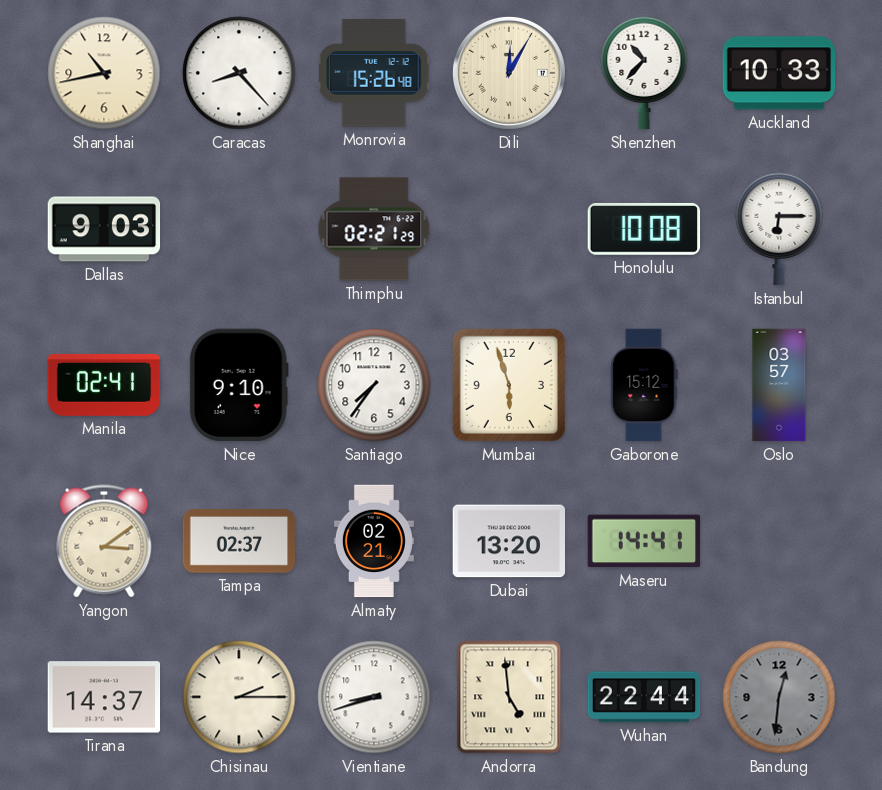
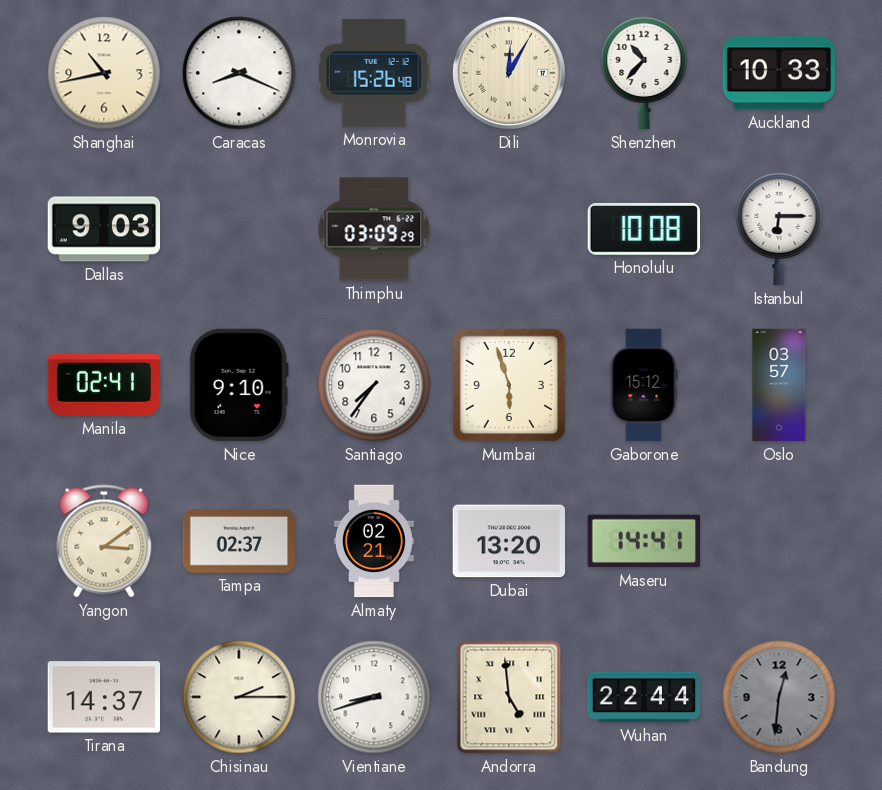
Caracas: 8:23 -> 8:19
Thimphu: 02:21 -> 03:09
